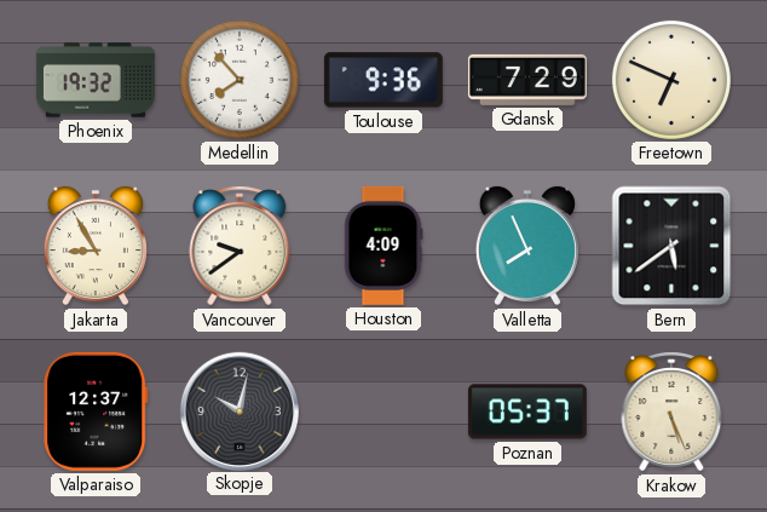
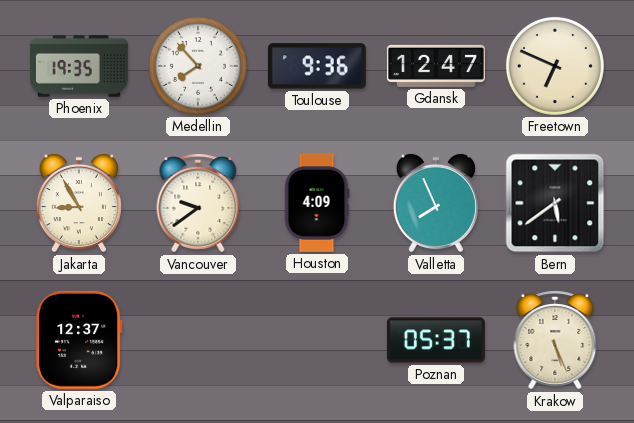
Phoenix: 19:32 -> 19:35
Gdansk: 7:29 -> 12:47
Skopje: 10:02 -> none
